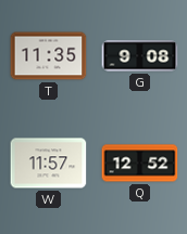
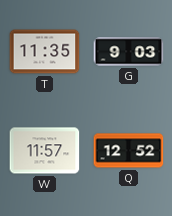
G: 9:08 -> 9:03
